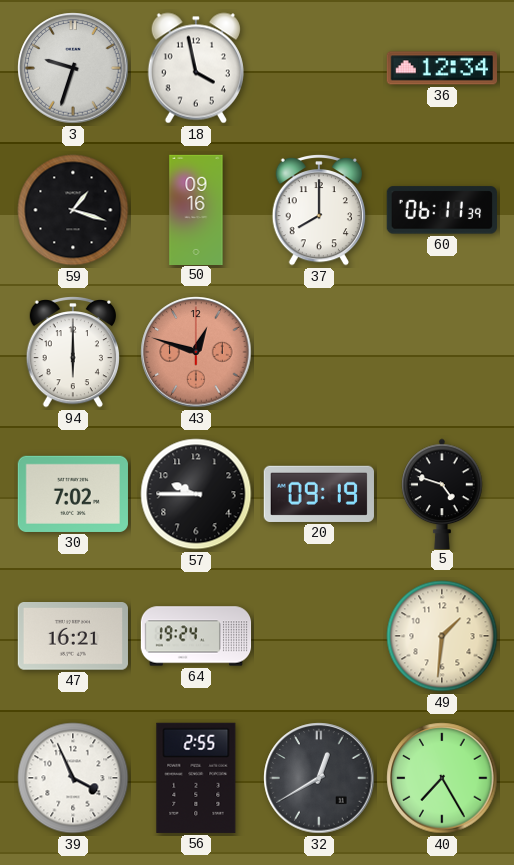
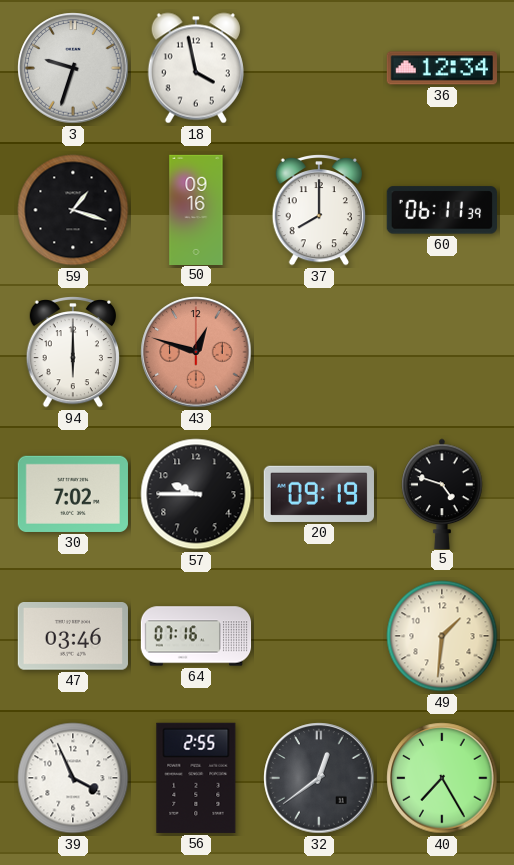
47: 16:21 -> 03:46
64: 19:24 -> 07:16
32: 12:40 -> 12:39
